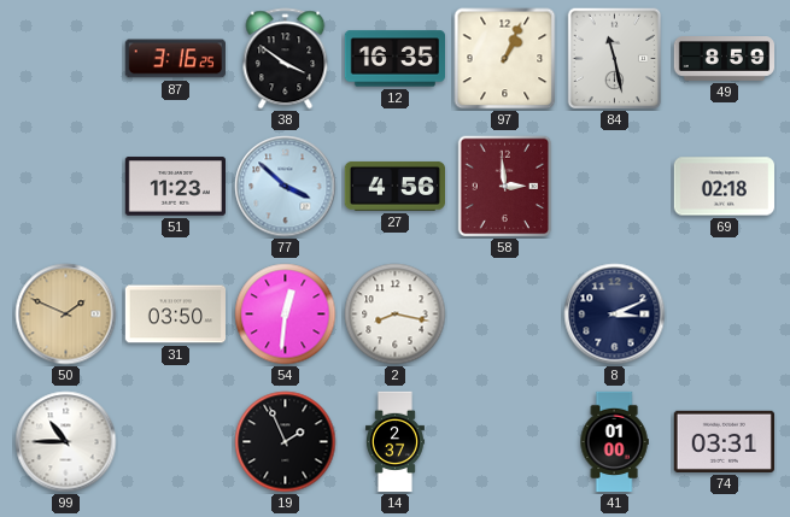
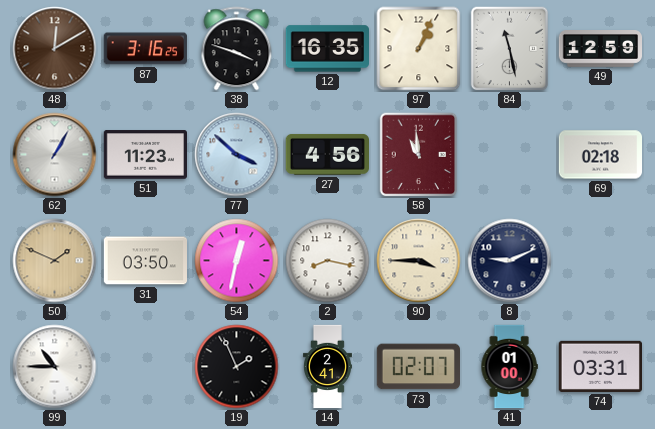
48: none -> 12:10
38: 3:51 -> 3:48
49: 8:59 -> 12:59
62: none -> 1:05
58: 2:59 -> 10:59
54: 12:31 -> 12:32
90: none -> 3:45
8: 3:11 -> 9:11
14: 2:37 -> 2:41
73: none -> 02:07
